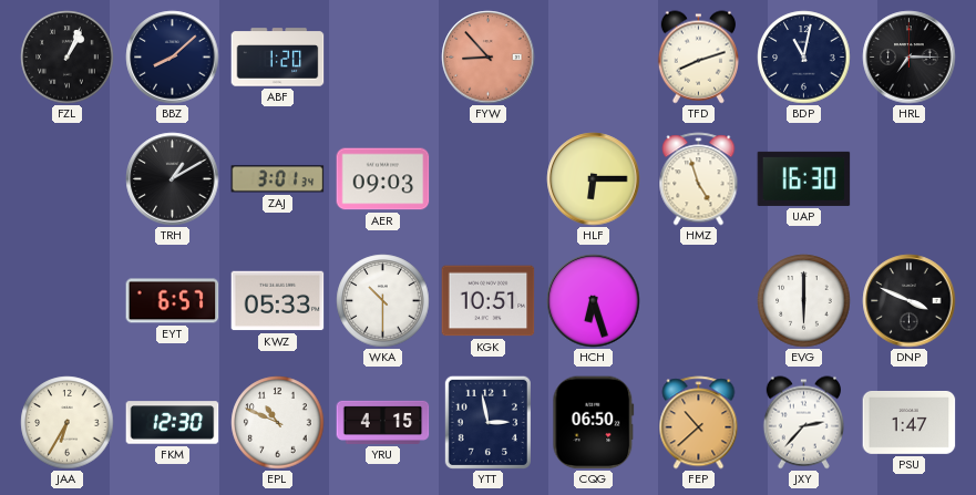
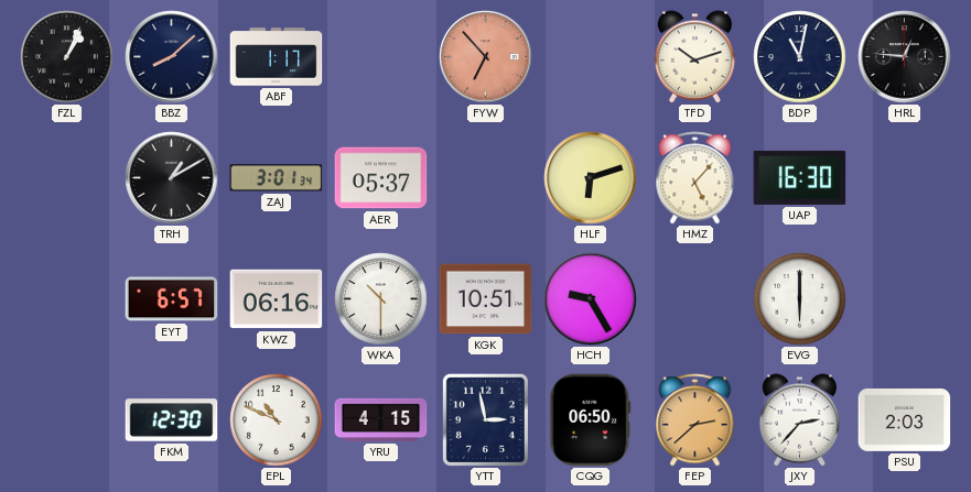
ABF: 1:20 -> 1:17
FYW: 8:53 -> 6:53
TFD: 8:12 -> 10:12
HRL: 7:15 -> 12:46
AER: 09:03 -> 05:37
HLF: 6:15 -> 6:12
HMZ: 4:57 -> 5:07
KWZ: 05:33 -> 06:16
HCH: 6:27 -> 9:25
DNP: 3:49 -> none
JAA: 6:35 -> none
FEP: 10:38 -> 2:38
PSU: 1:47 -> 2:03
